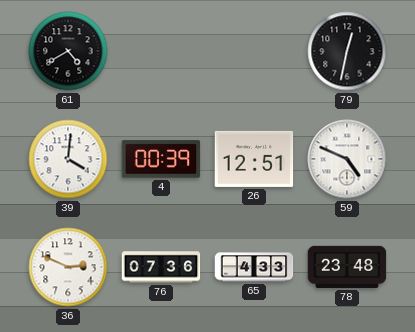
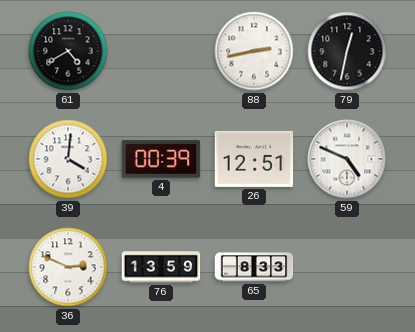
88: none -> 2:43
76: 07:36 -> 13:59
65: 4:33 -> 8:33
78: 23:48 -> none
